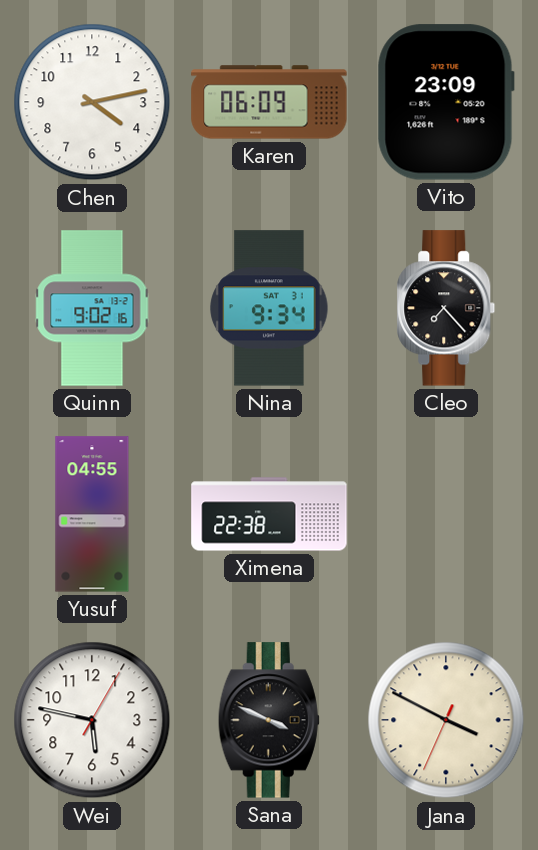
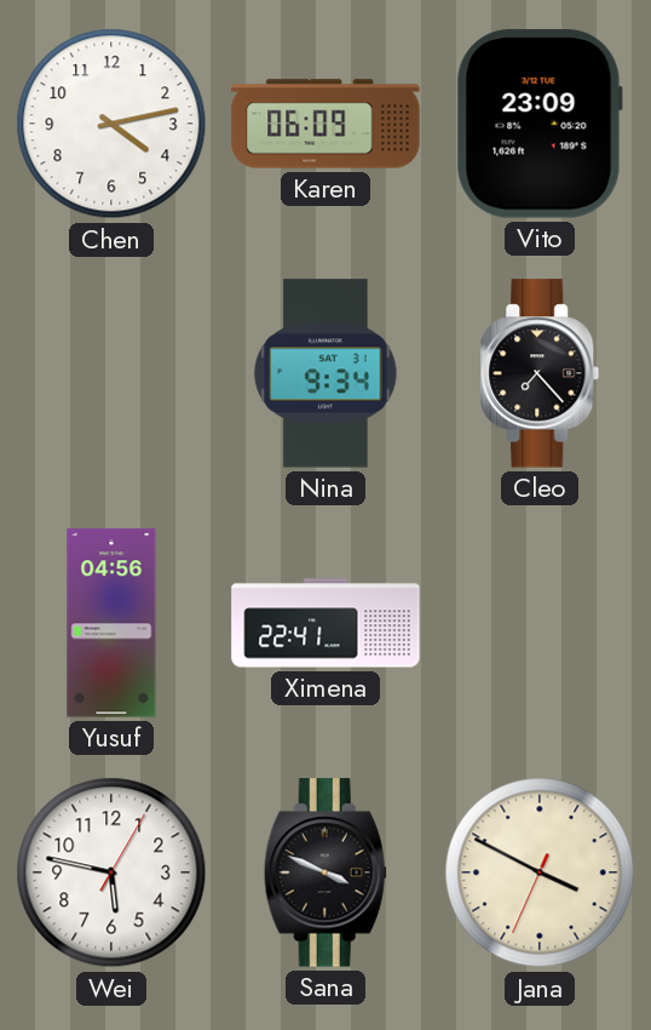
Quinn: 9:02 -> none
Yusuf: 04:55 -> 04:56
Ximena: 22:38 -> 22:41
